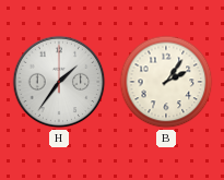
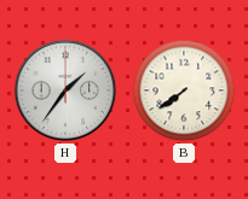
B: 2:06 -> 7:39
